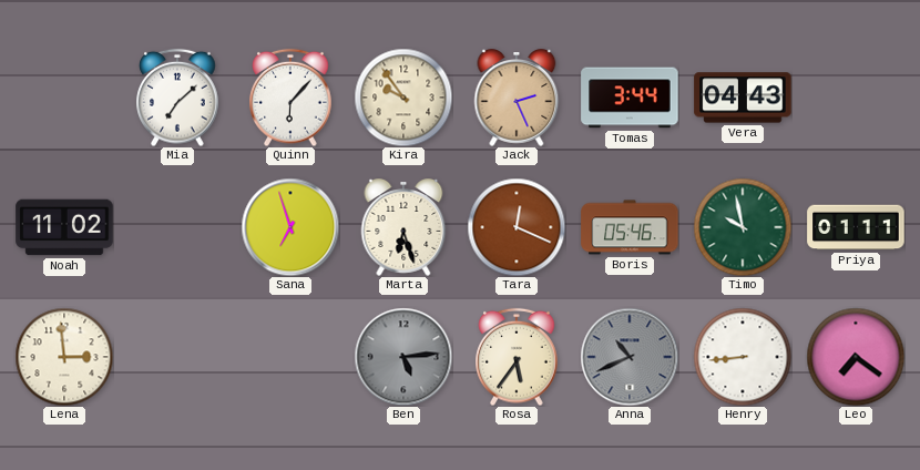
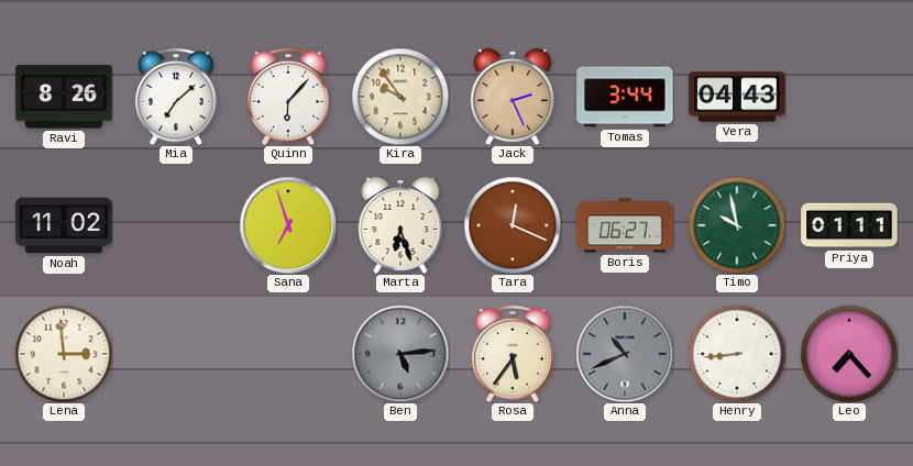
Ravi: none -> 8:26
Boris: 05:46 -> 06:27
Leo: 7:21 -> 7:23
